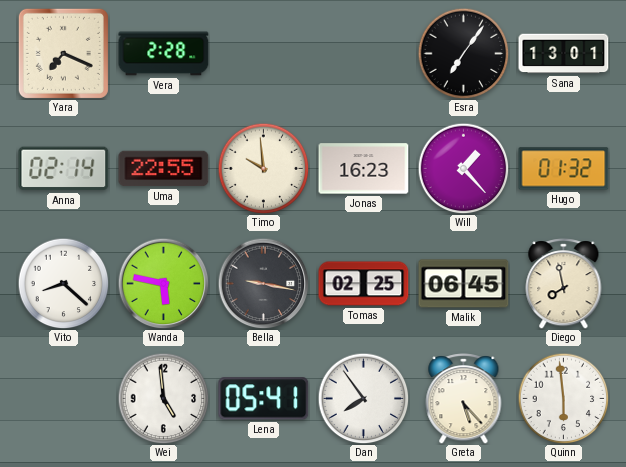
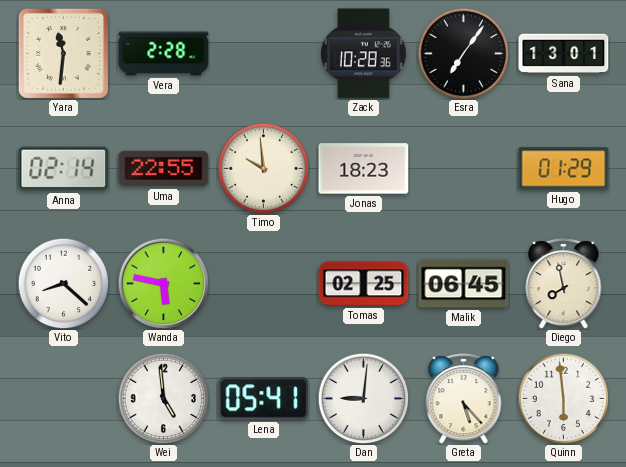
Yara: 7:19 -> 11:31
Zack: none -> 10:28
Jonas: 16:23 -> 18:23
Will: 1:23 -> none
Hugo: 01:32 -> 01:29
Bella: 9:17 -> none
Dan: 7:54 -> 9:01
